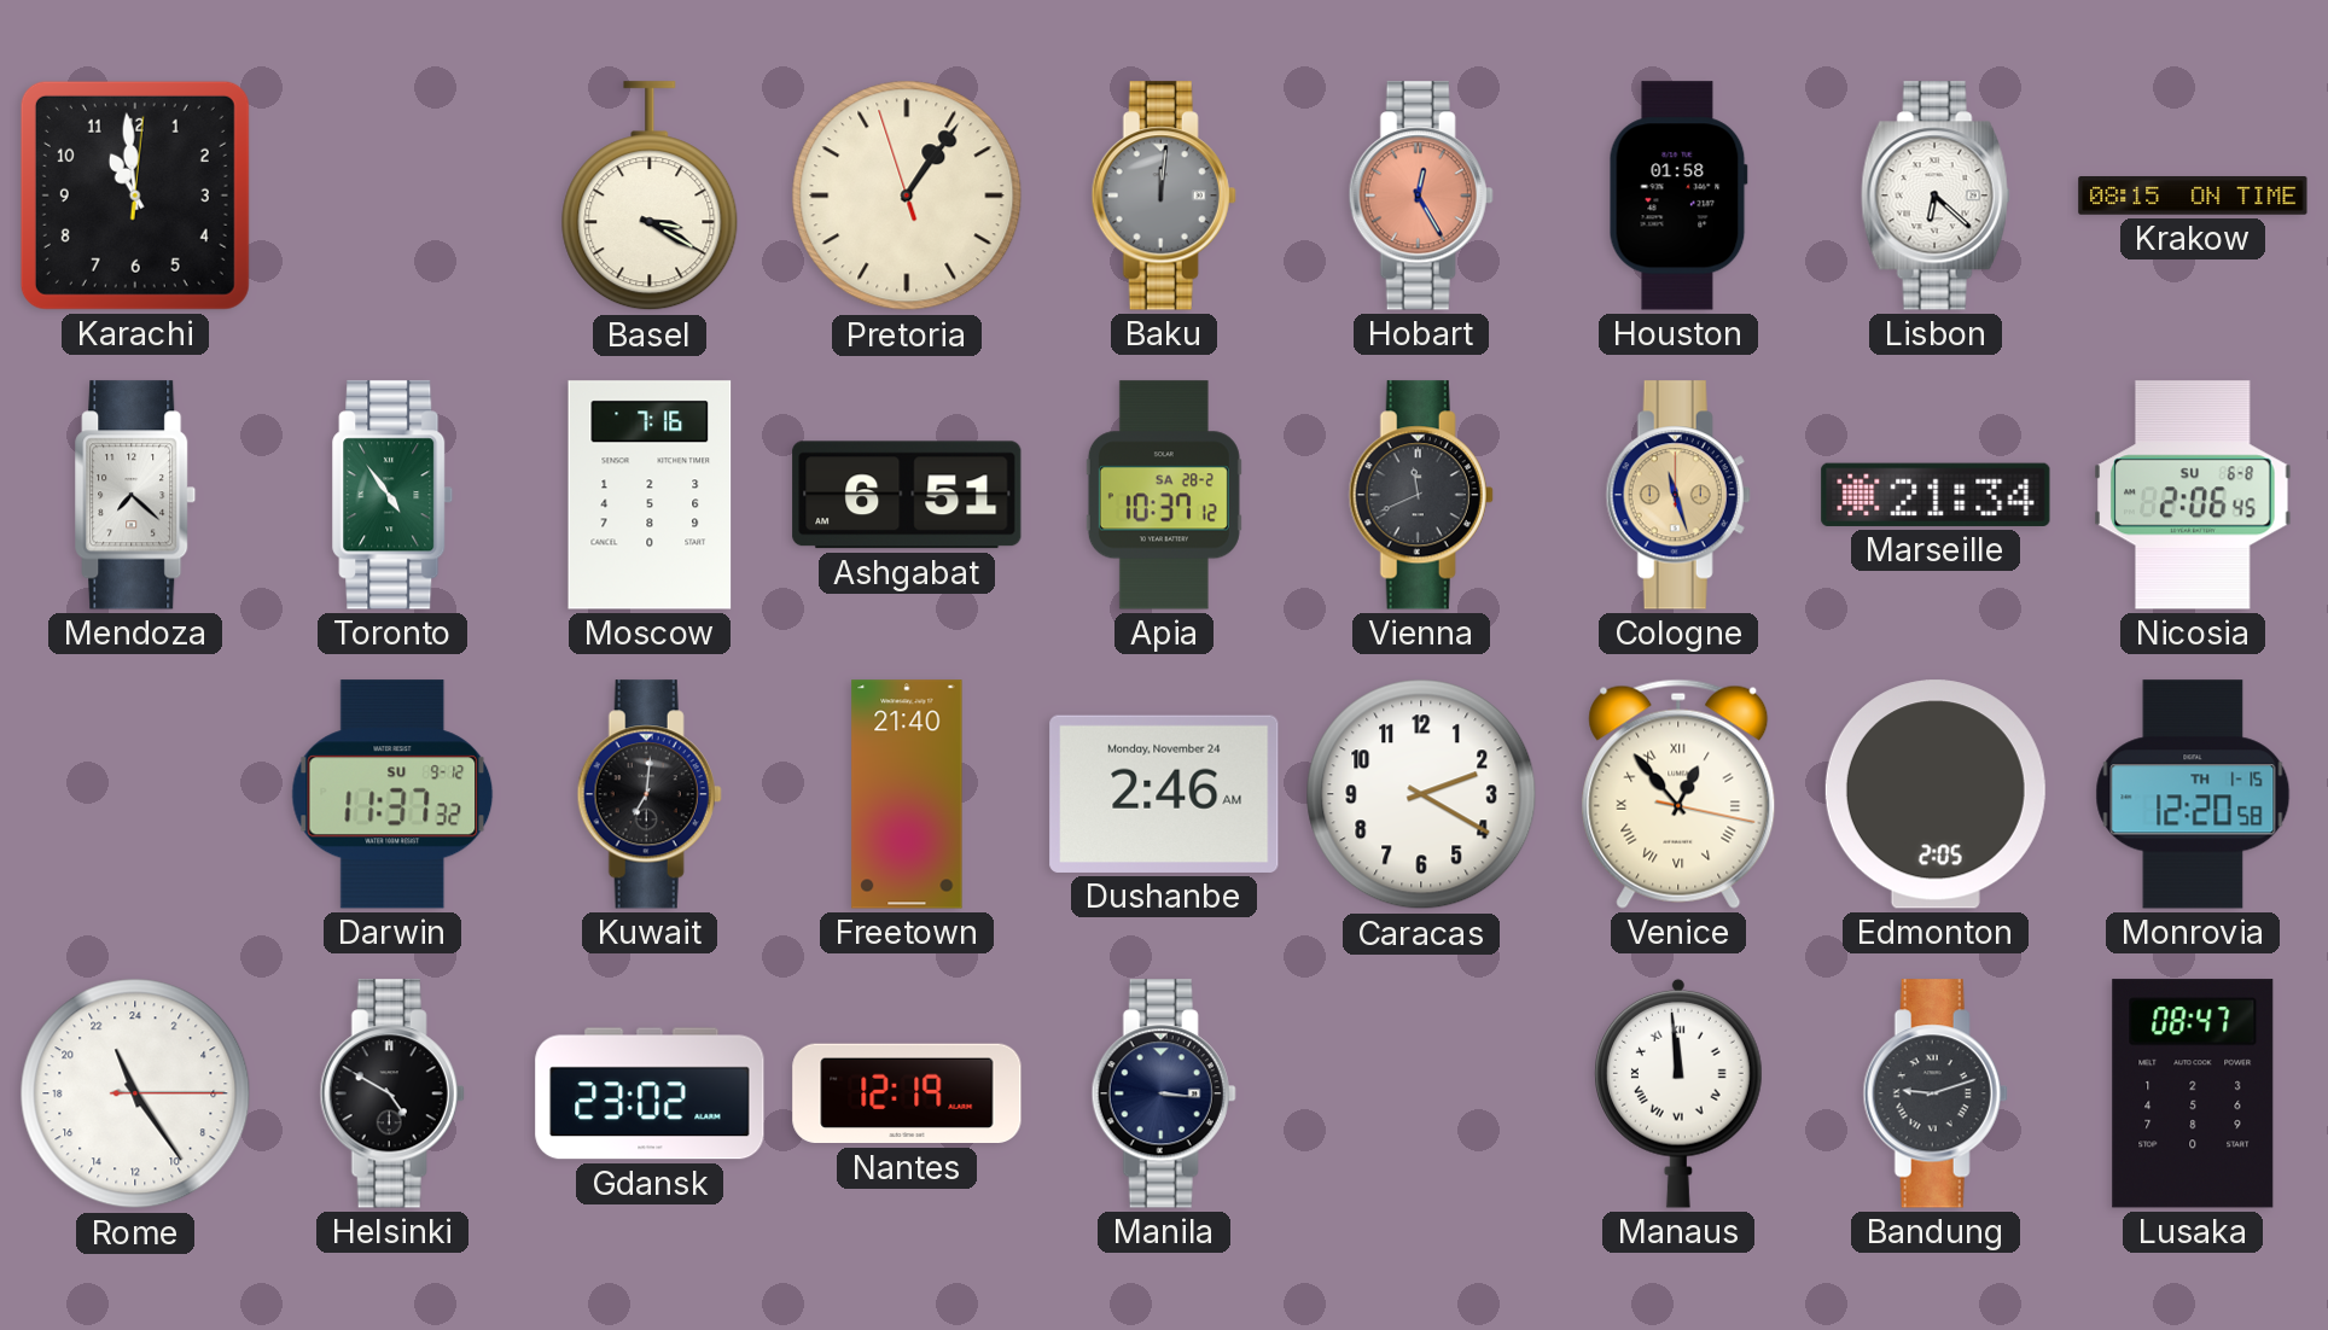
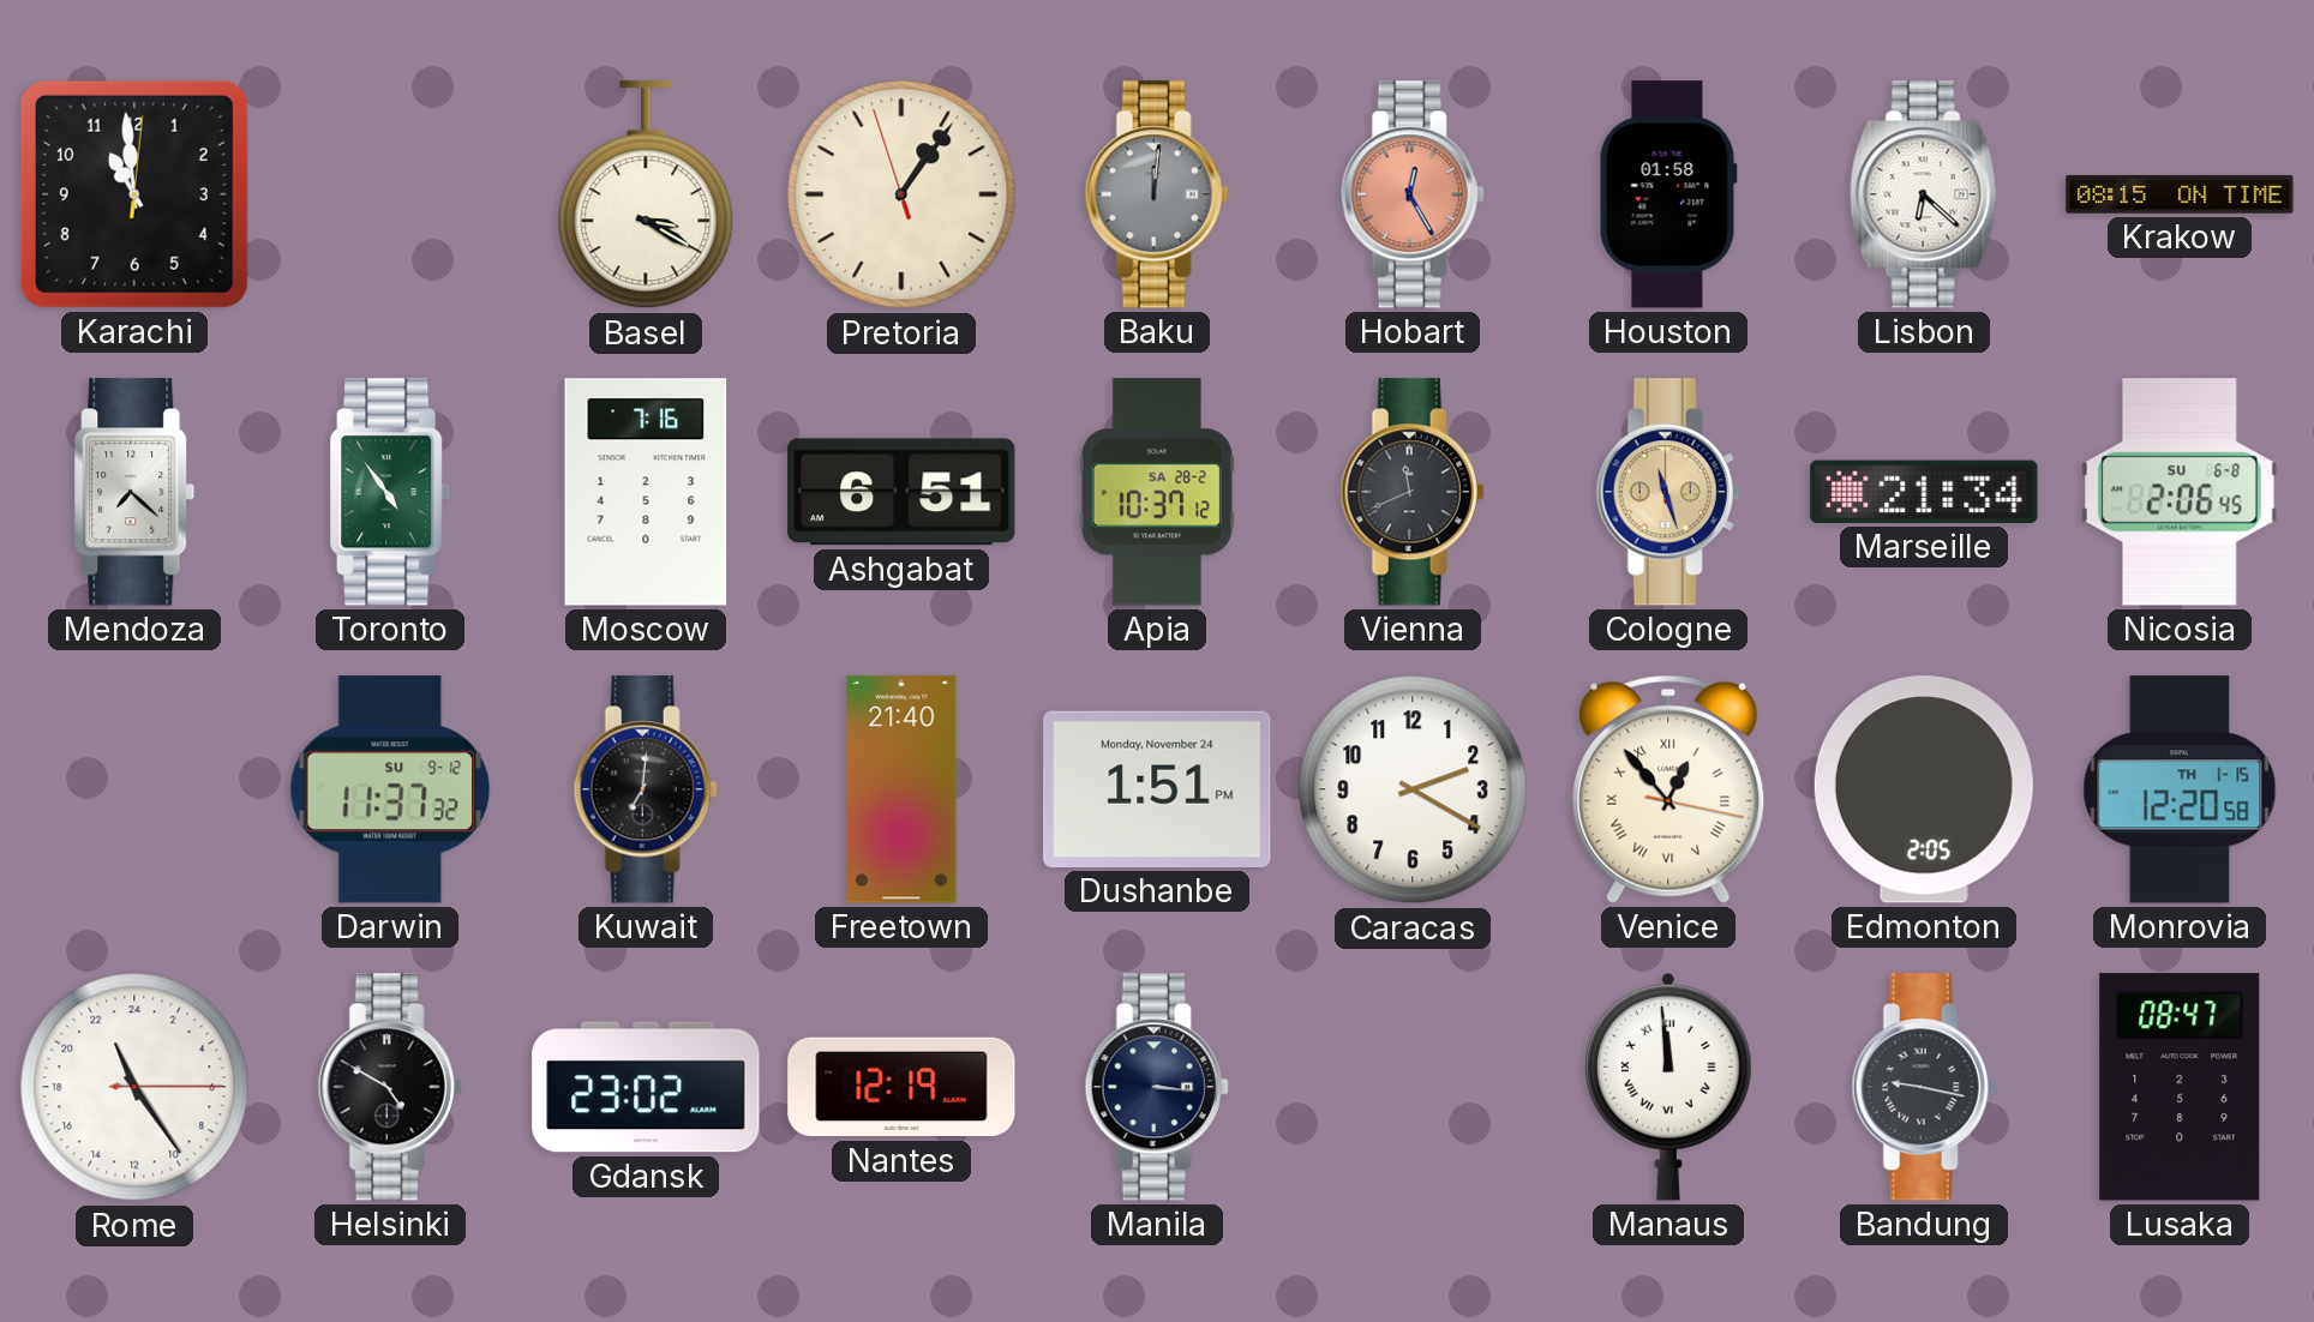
Dushanbe: 2:46 -> 1:51
Bandung: 9:12 -> 9:17
